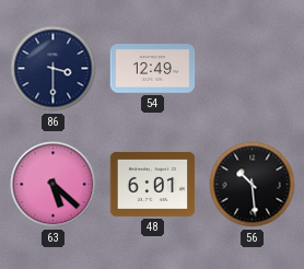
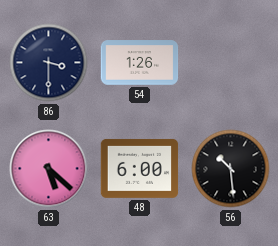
54: 12:49 -> 1:26
48: 6:01 -> 6:00
